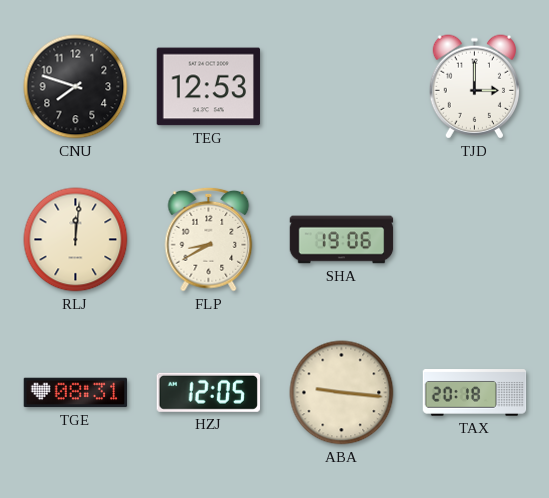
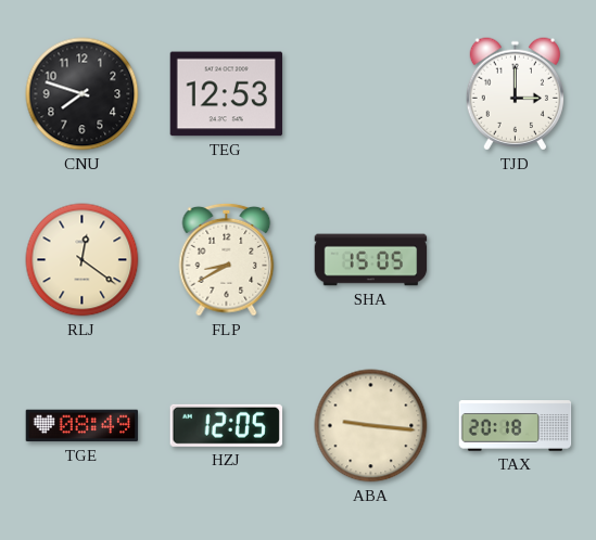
RLJ: 12:01 -> 12:21
SHA: 19:06 -> 15:05
TGE: 08:31 -> 08:49
